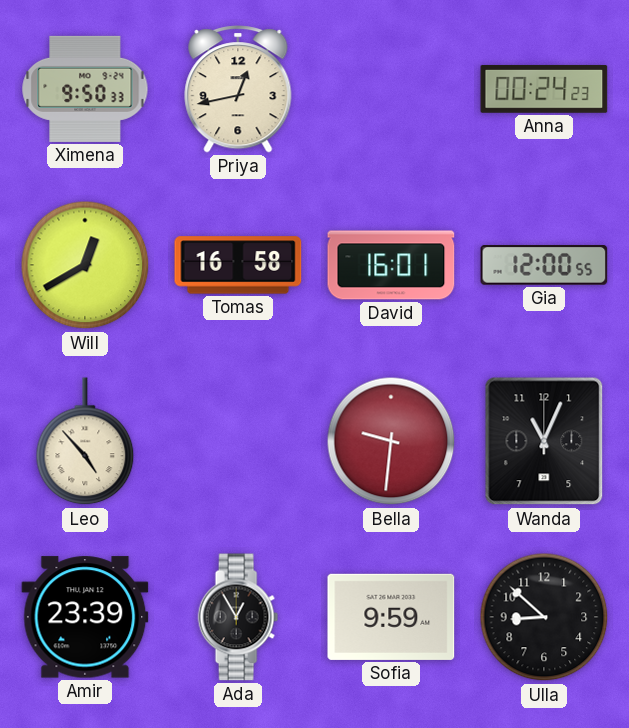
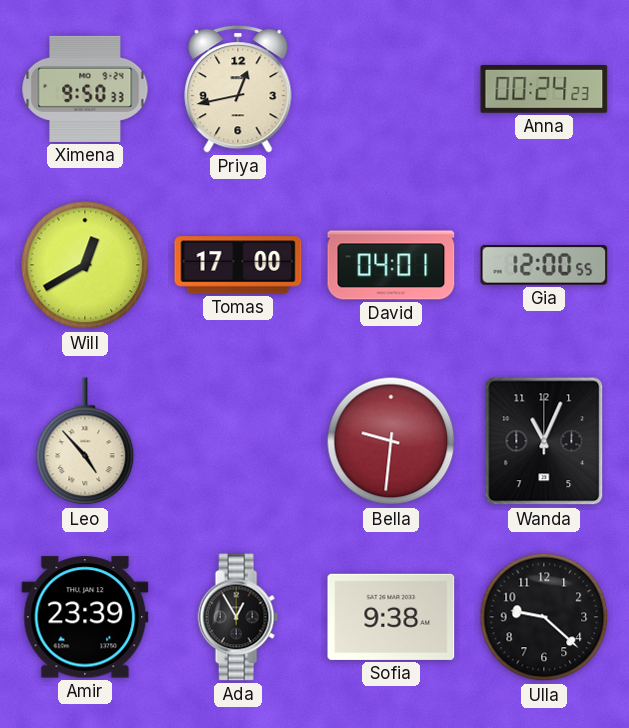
Tomas: 16:58 -> 17:00
David: 16:01 -> 04:01
Sofia: 9:59 -> 9:38
Ulla: 8:52 -> 9:22
